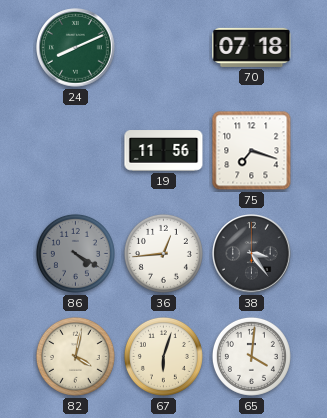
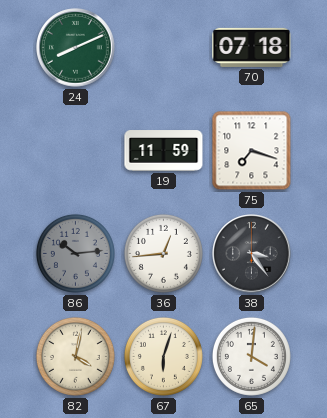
19: 11:56 -> 11:59
86: 4:20 -> 10:14
